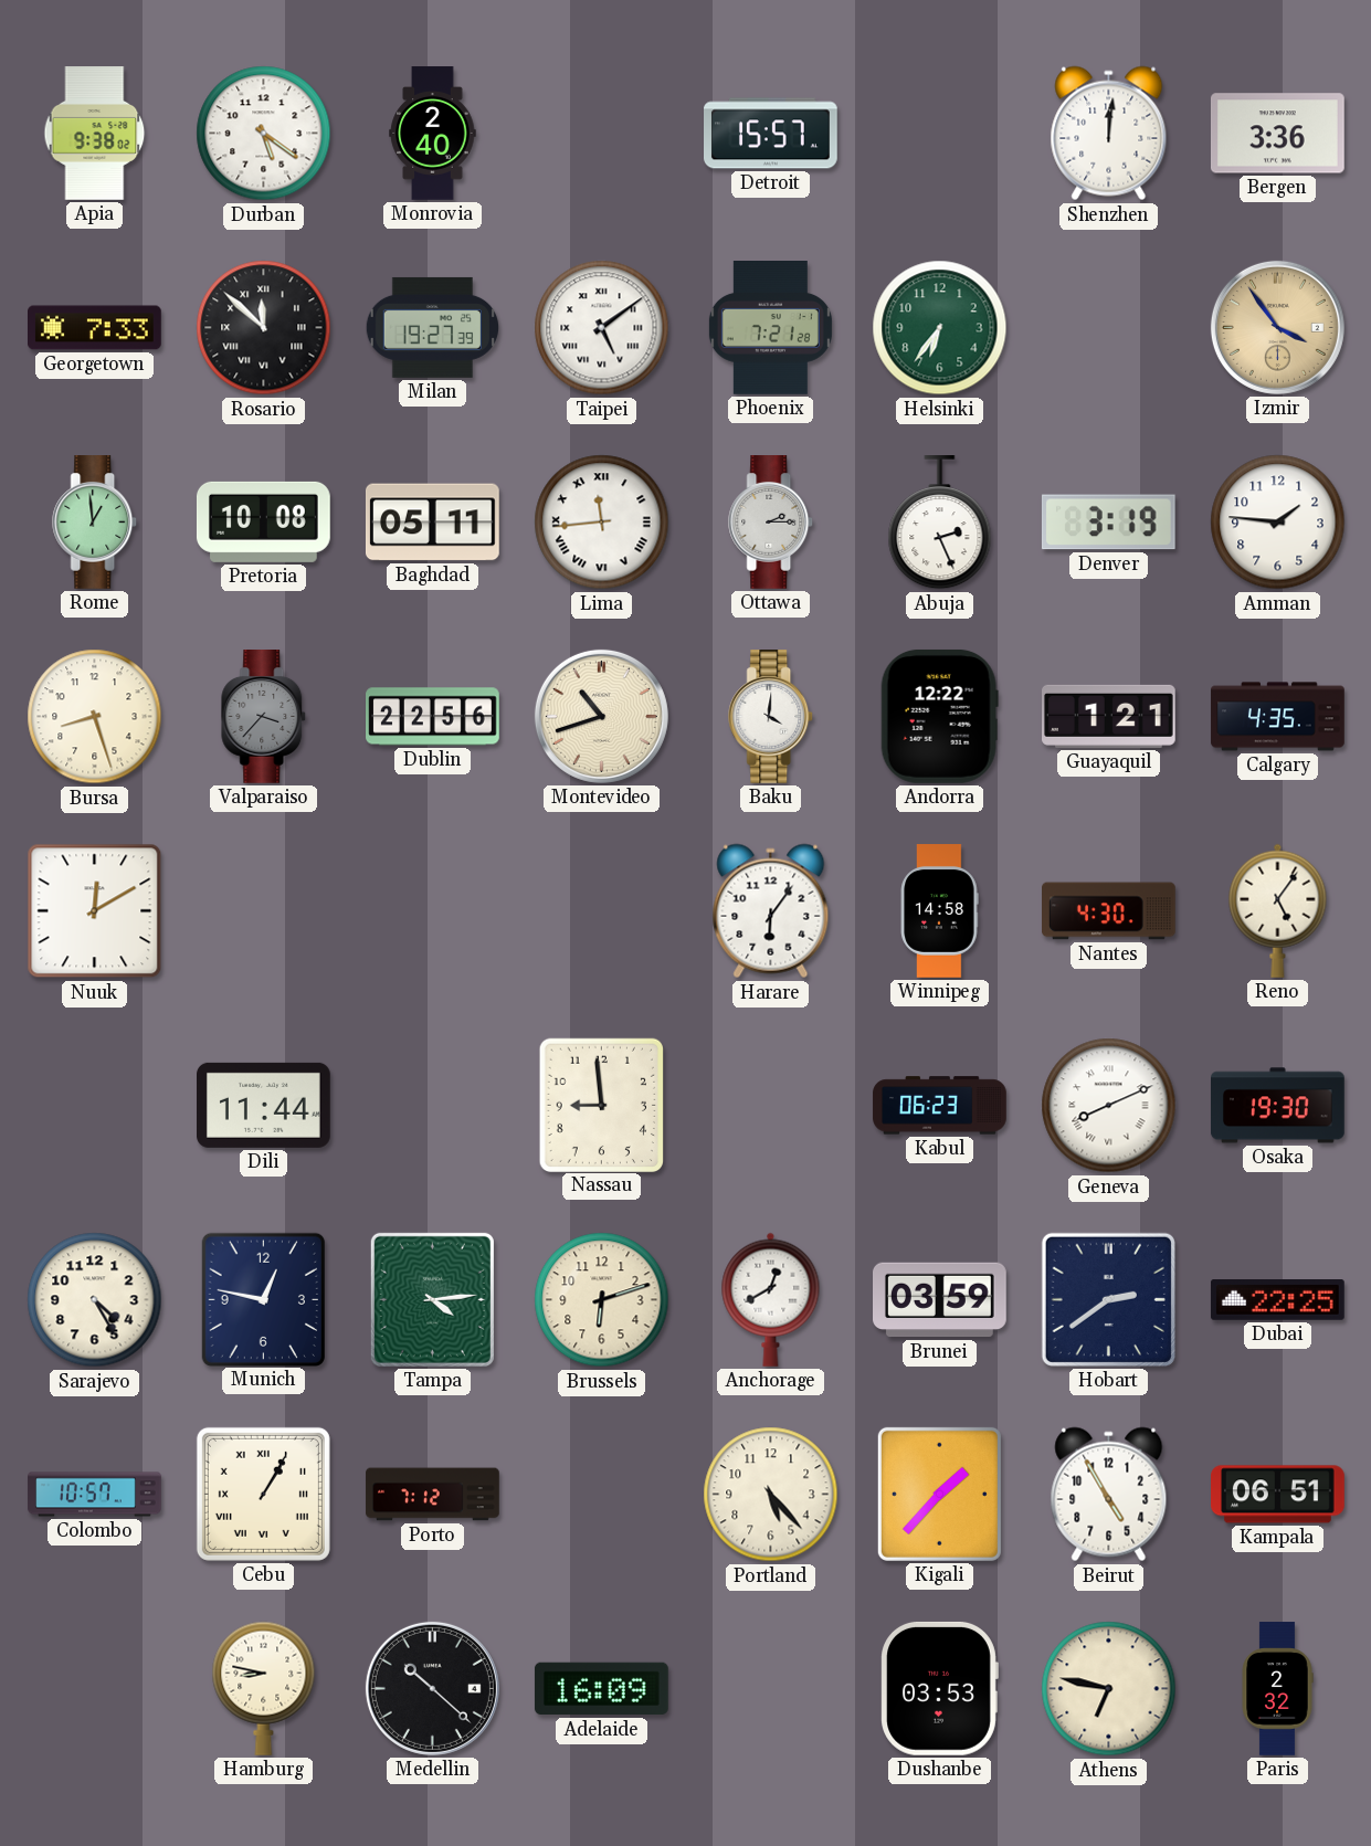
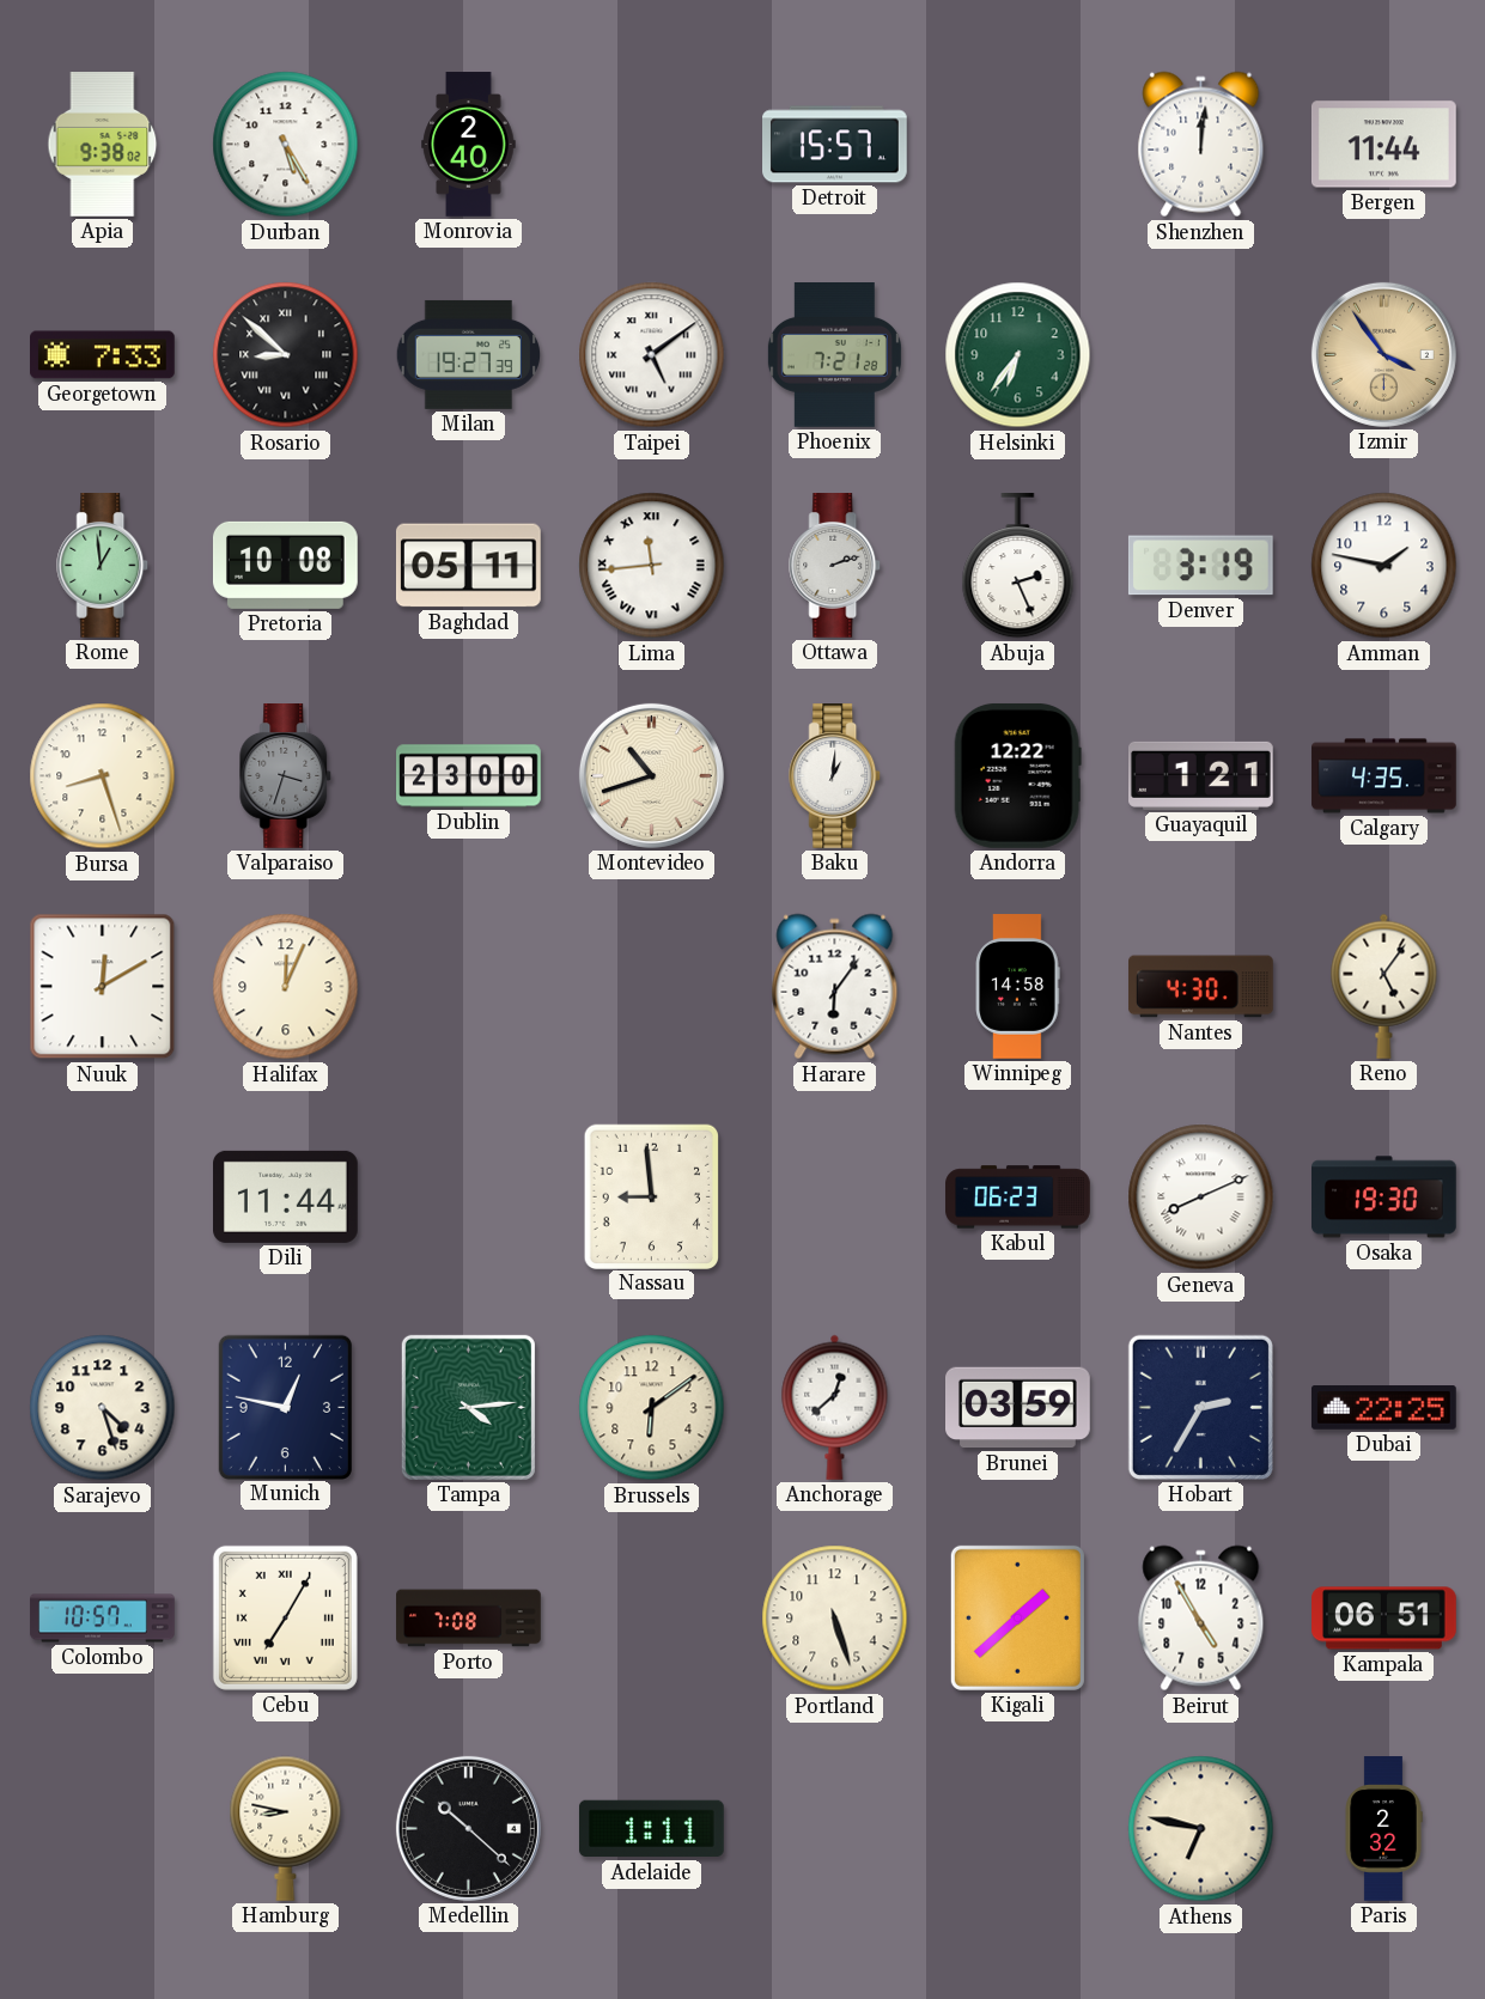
Durban: 5:21 -> 5:25
Bergen: 3:36 -> 11:44
Rosario: 11:52 -> 8:52
Ottawa: 2:15 -> 2:12
Amman: 1:46 -> 1:47
Valparaiso: 3:37 -> 3:33
Dublin: 22:56 -> 23:00
Baku: 4:01 -> 1:01
Halifax: none -> 12:04
Sarajevo: 4:25 -> 4:27
Brussels: 6:12 -> 6:09
Anchorage: 12:40 -> 12:38
Hobart: 2:39 -> 2:35
Cebu: 1:05 -> 7:05
Porto: 7:12 -> 7:08
Portland: 5:23 -> 5:27
Kigali: 1:37 -> 1:38
Adelaide: 16:09 -> 1:11
Dushanbe: 03:53 -> none
